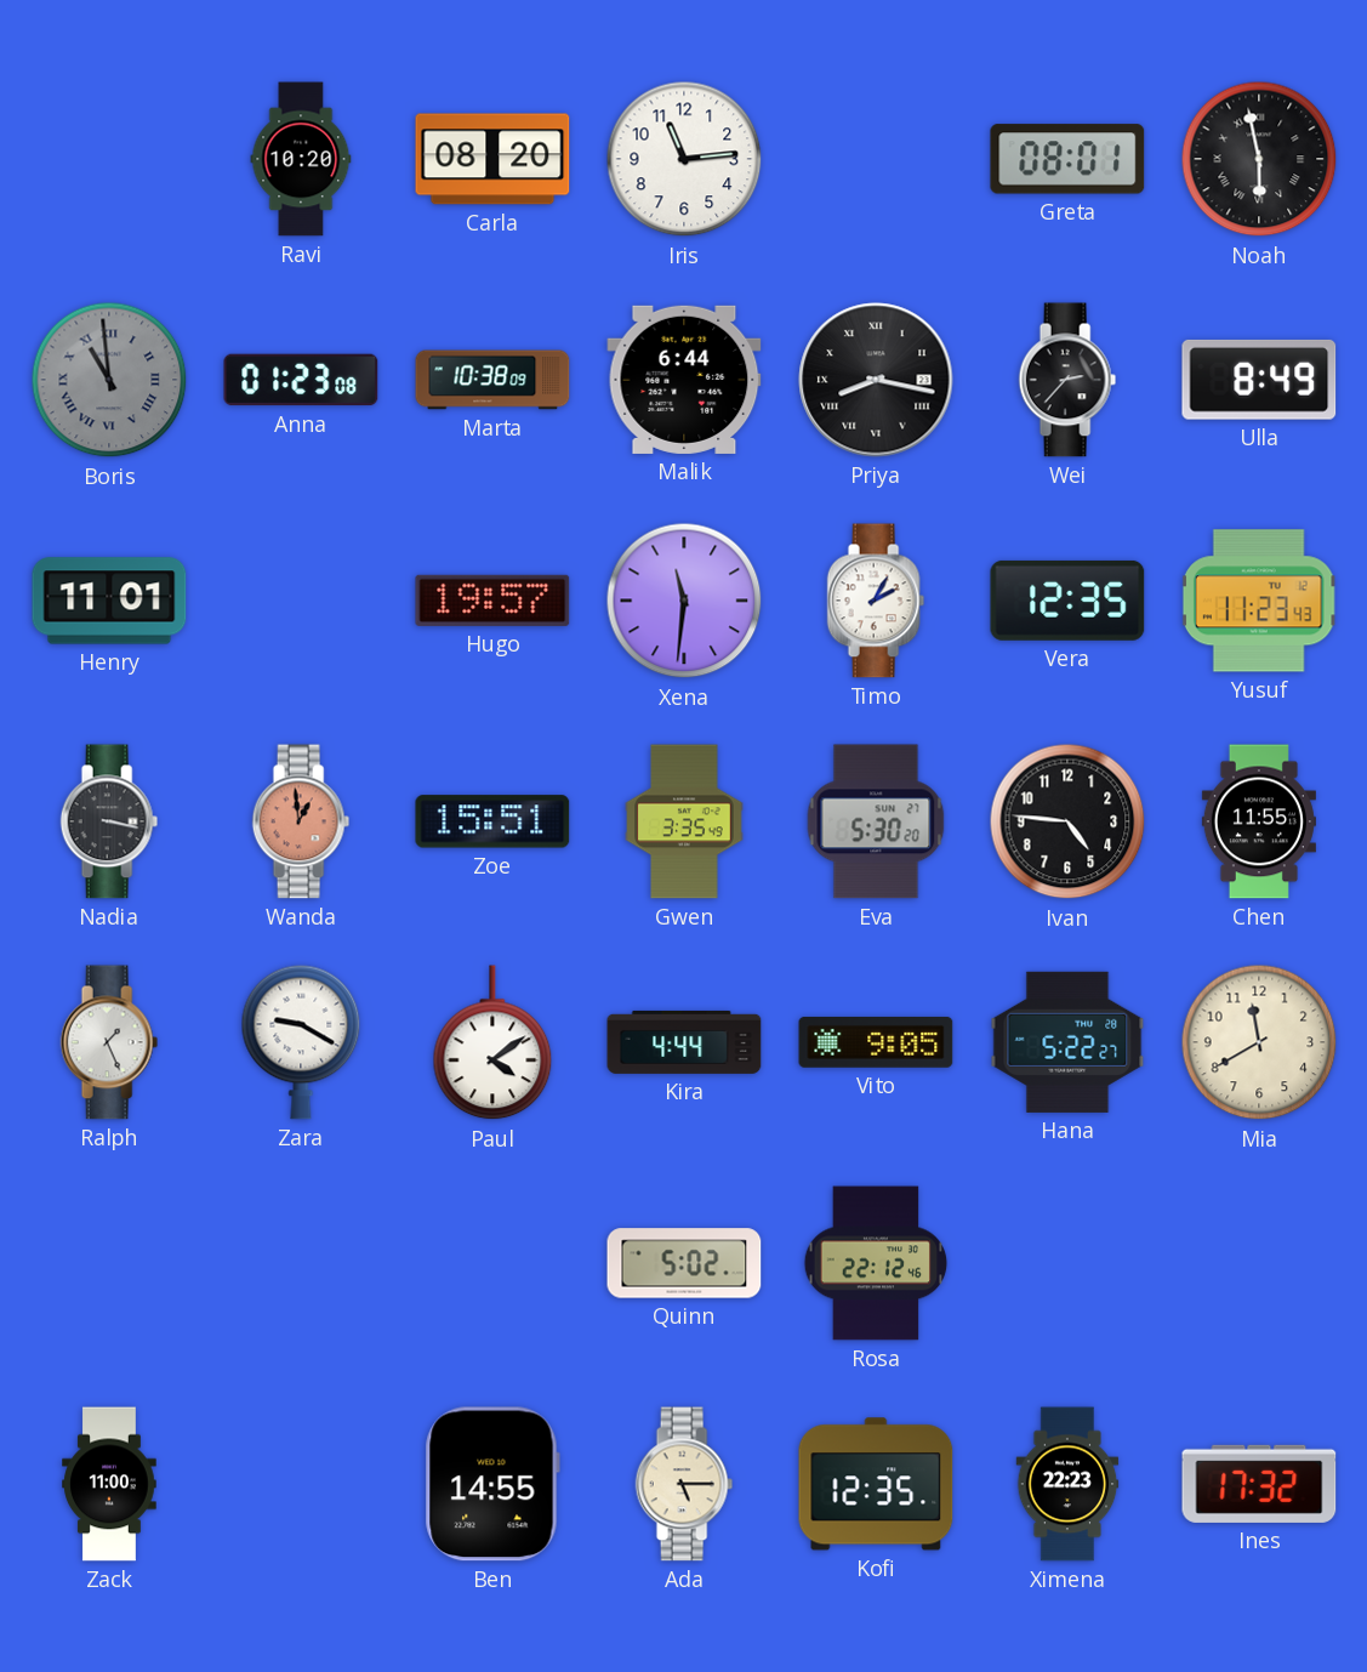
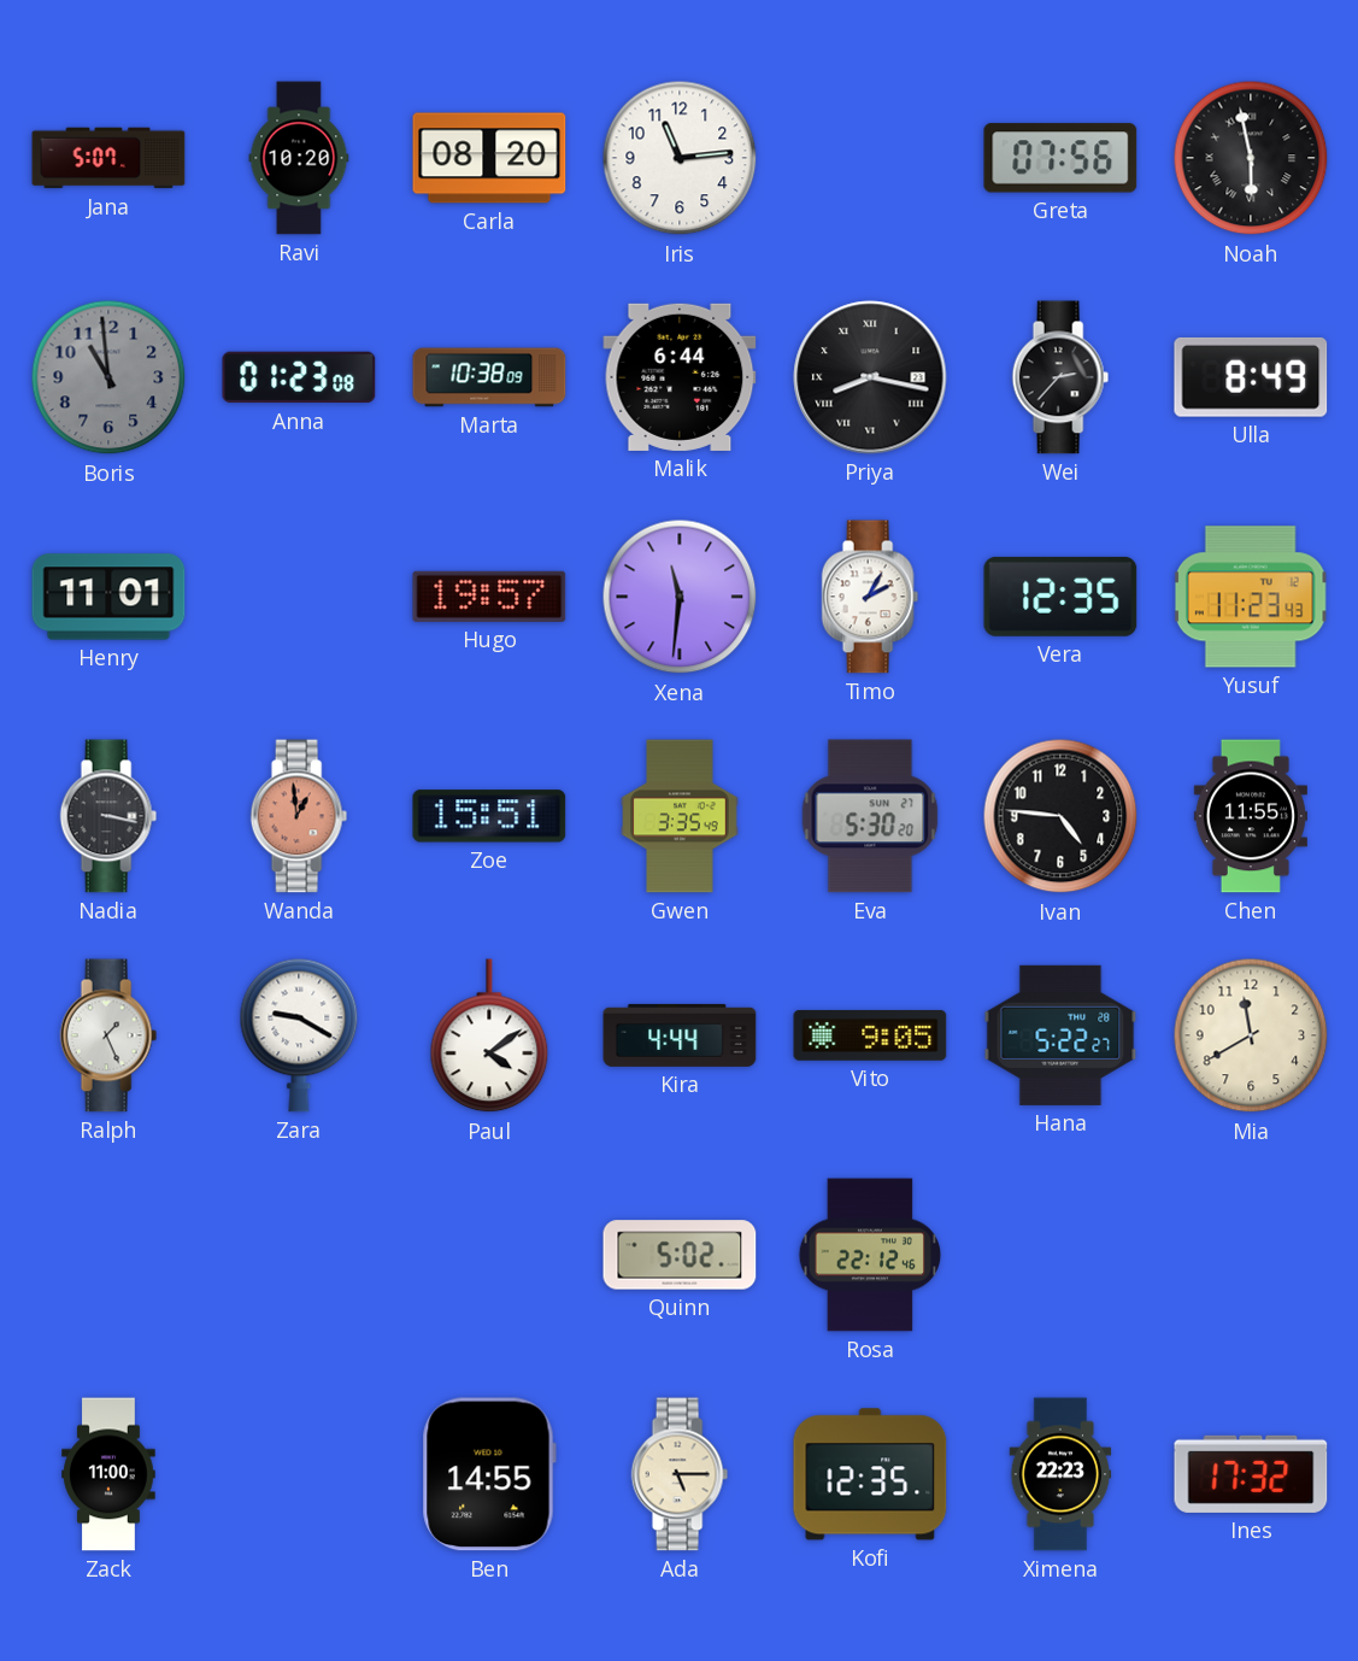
Jana: none -> 5:07
Greta: 08:01 -> 07:56
Boris numerals: Roman -> Arabic
